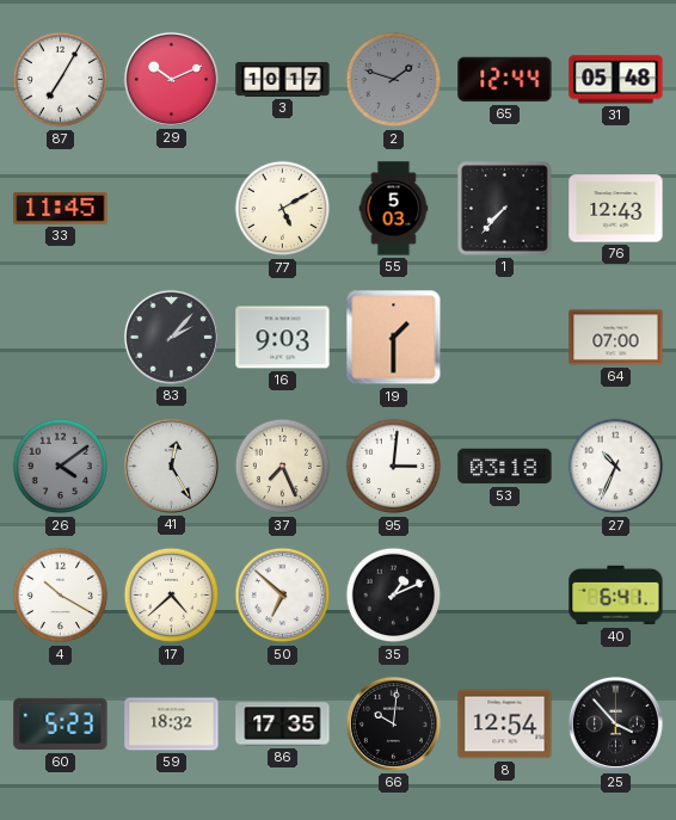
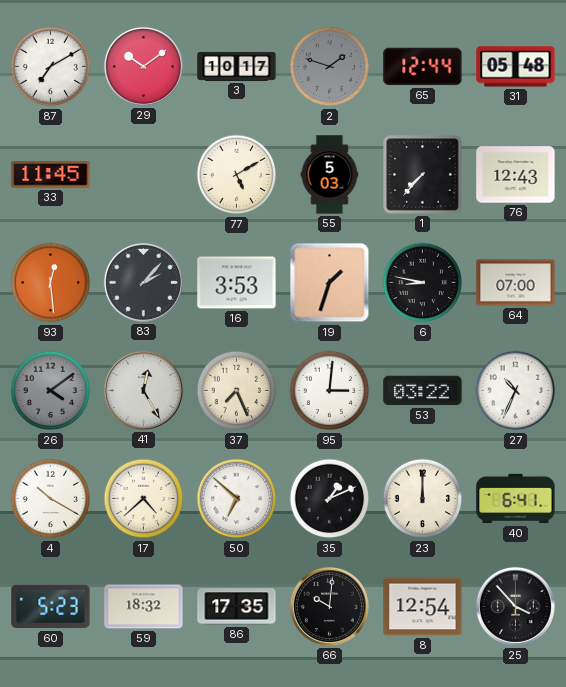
87: 7:05 -> 7:10
29: 10:11 -> 10:09
93: none -> 12:29
16: 9:03 -> 3:53
19: 1:30 -> 1:33
6: none -> 8:47
53: 03:18 -> 03:22
23: none -> 12:00
